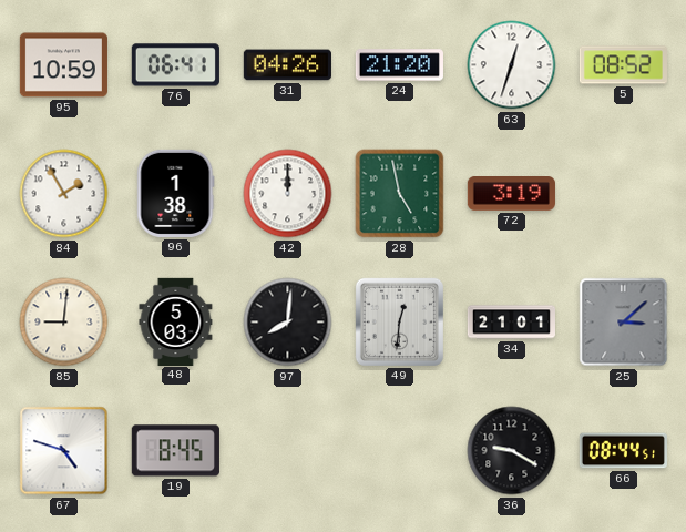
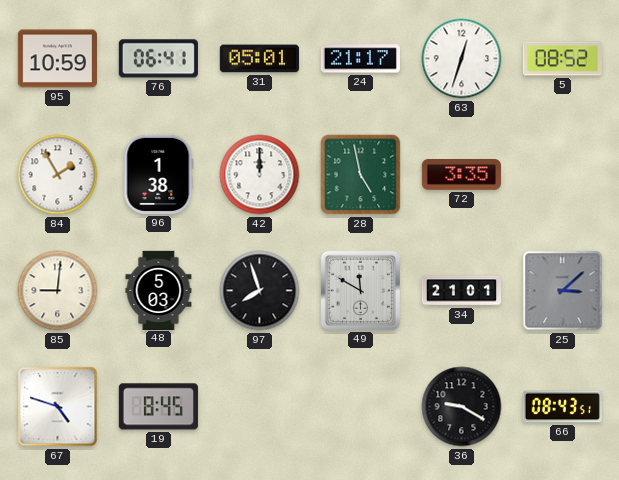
31: 04:26 -> 05:01
24: 21:20 -> 21:17
72: 3:19 -> 3:35
97: 8:01 -> 7:57
49: 12:31 -> 11:50
66: 08:44 -> 08:43
